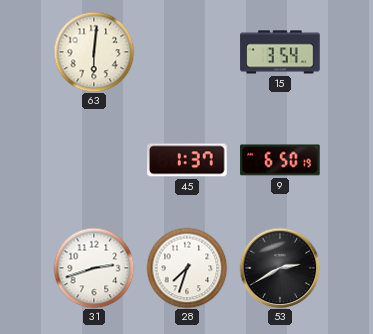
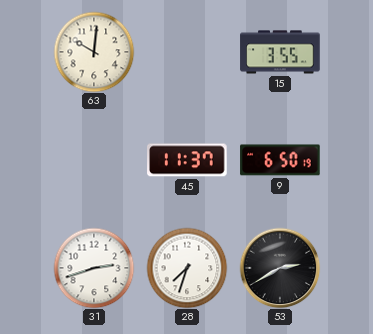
63: 6:01 -> 10:01
15: 3:54 -> 3:55
45: 1:37 -> 11:37
